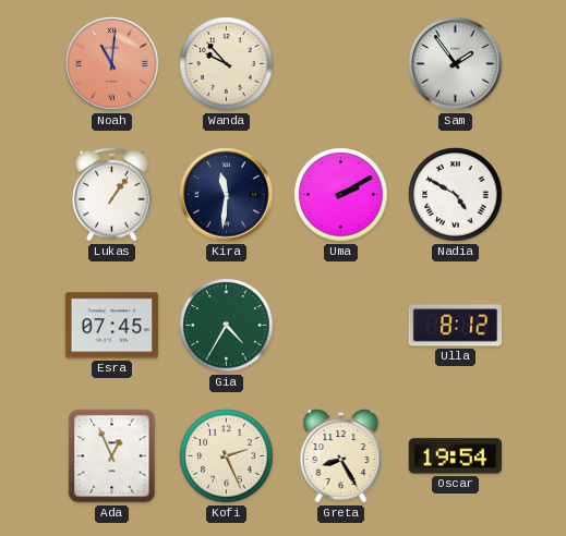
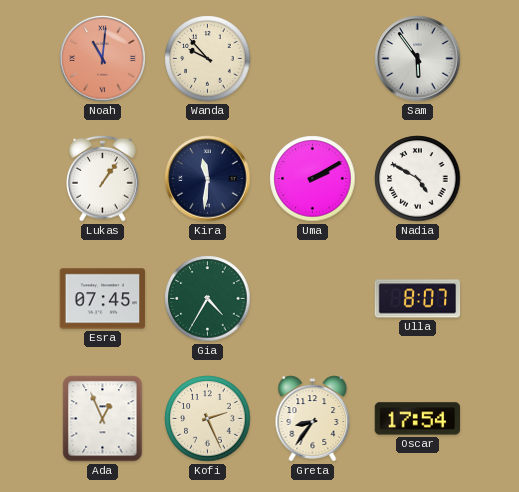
Sam: 1:54 -> 5:54
Ulla: 8:12 -> 8:07
Greta: 8:25 -> 8:36
Oscar: 19:54 -> 17:54
